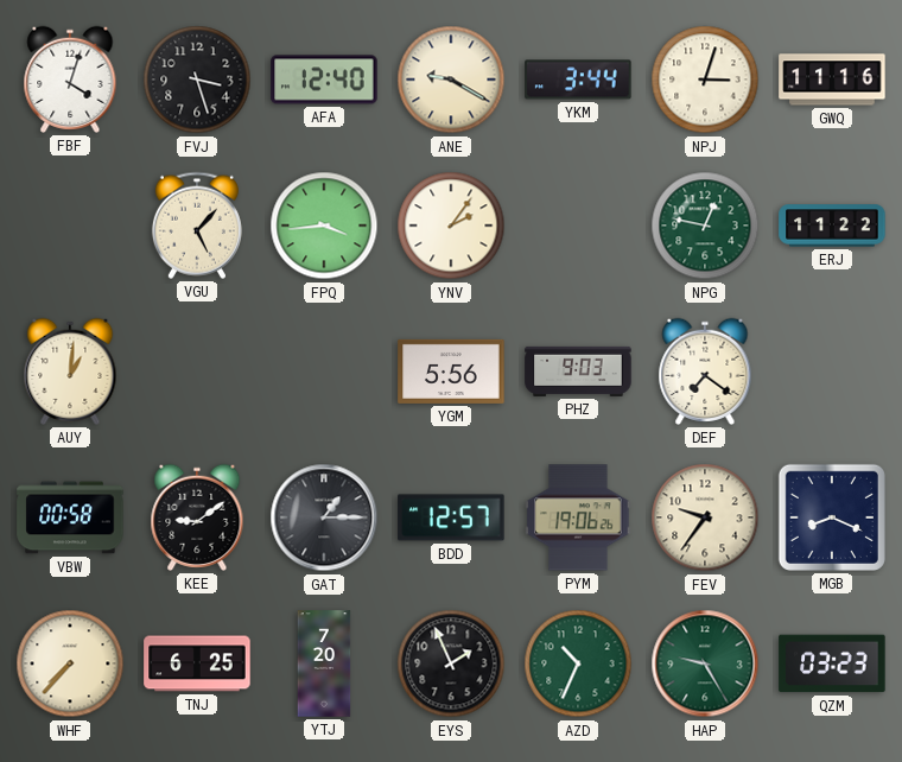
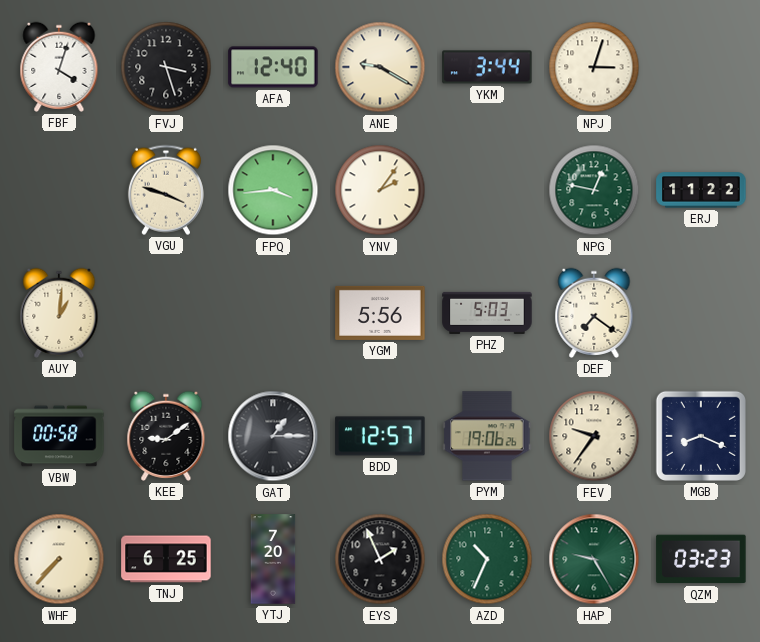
GWQ: 11:16 -> none
VGU: 5:07 -> 3:48
PHZ: 9:03 -> 5:03
